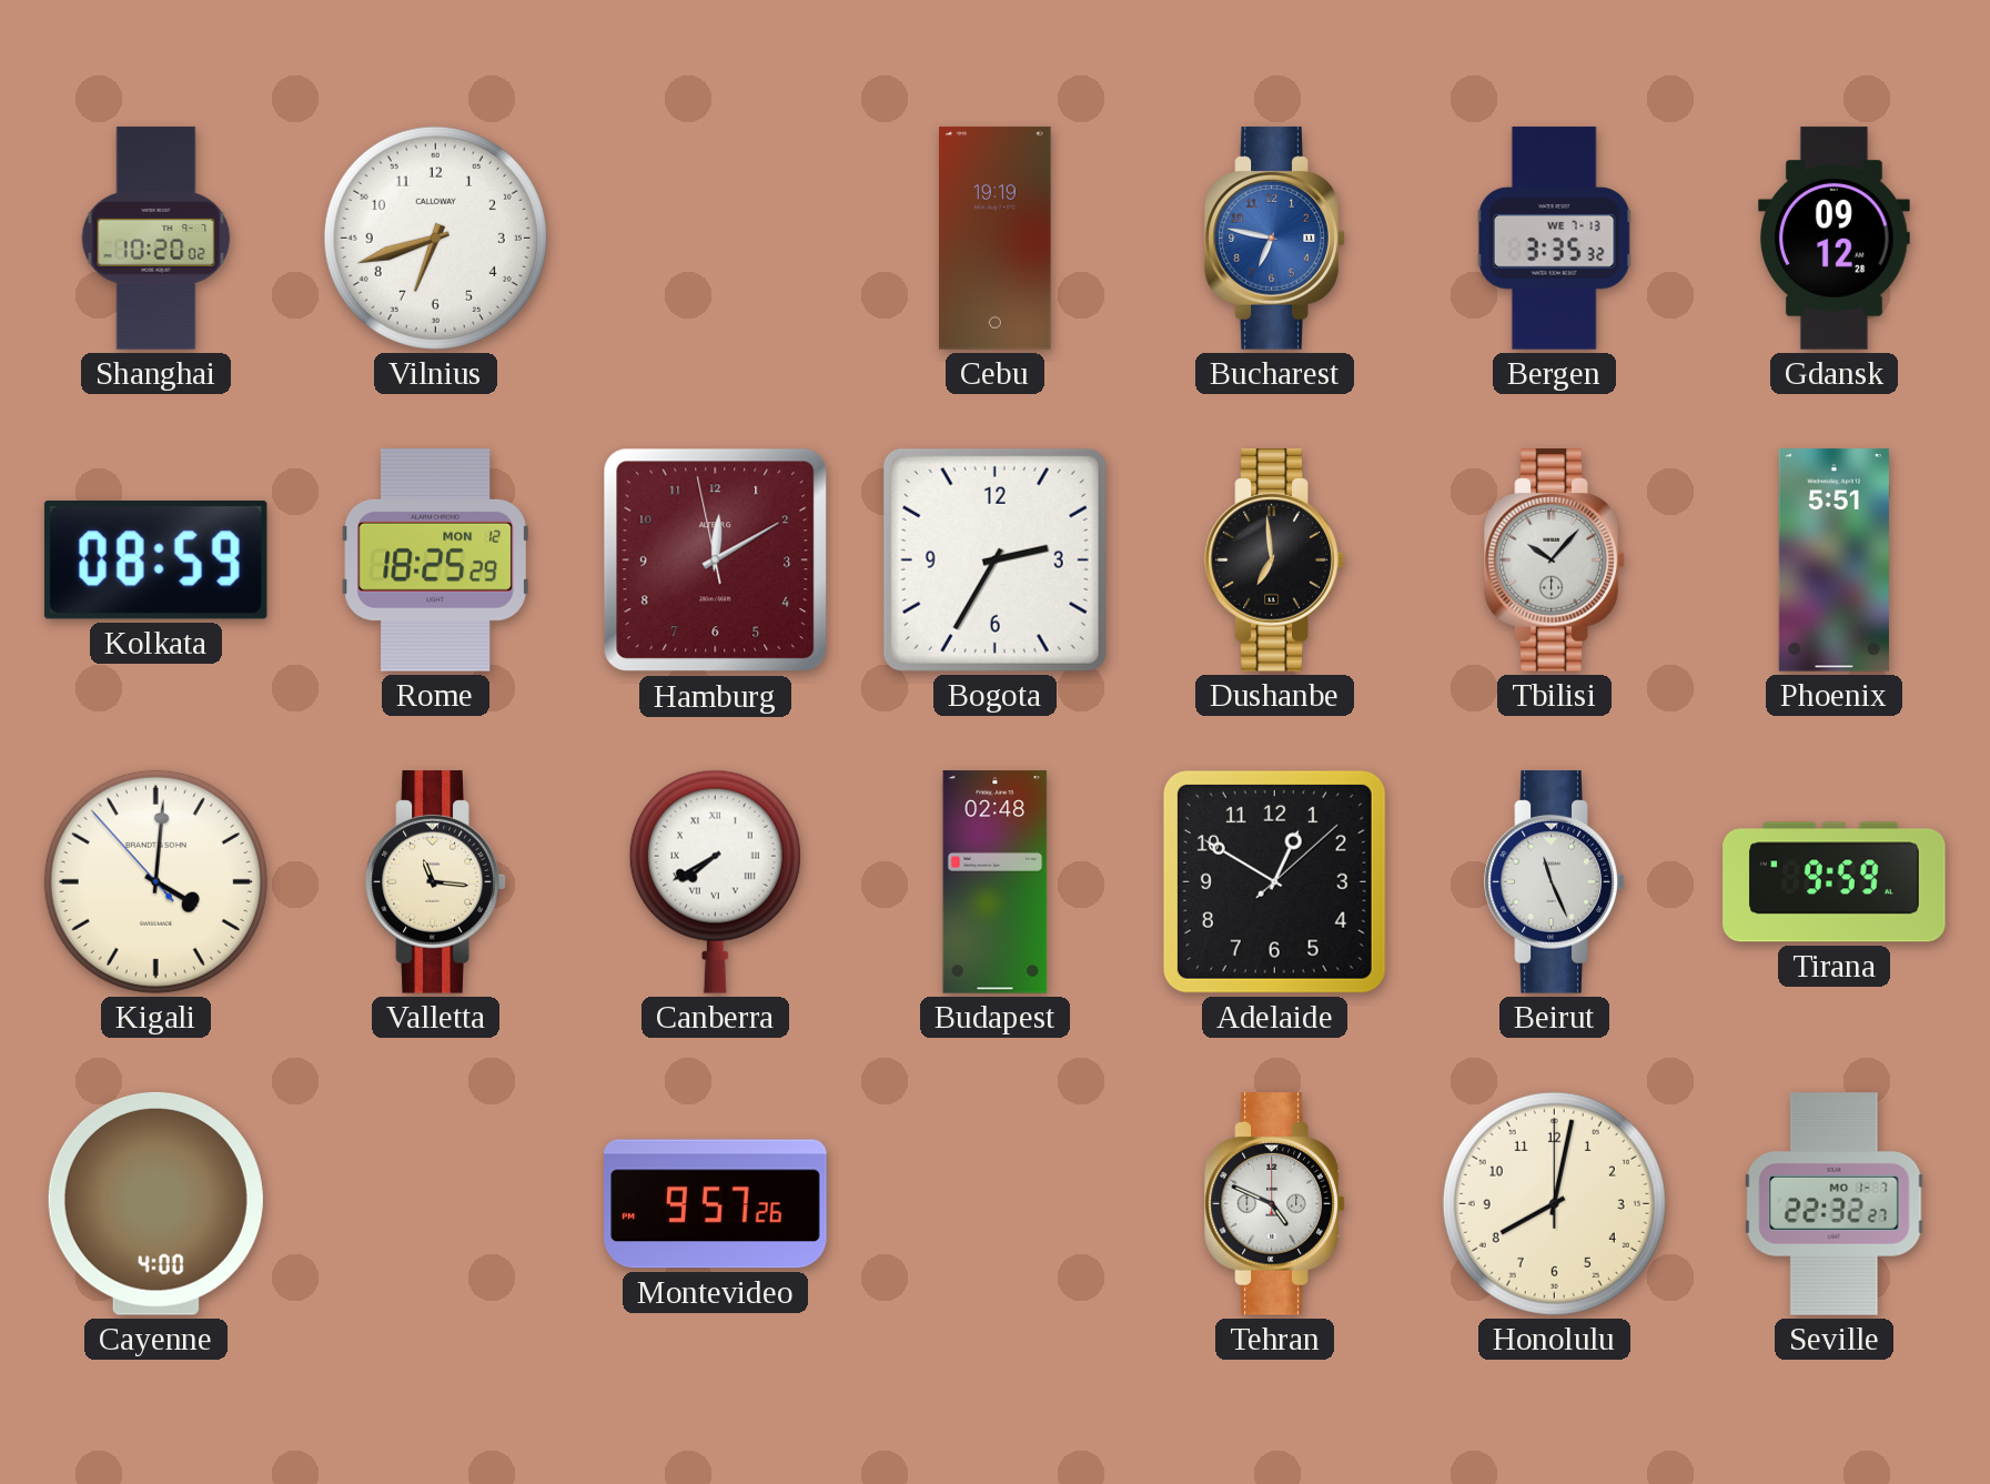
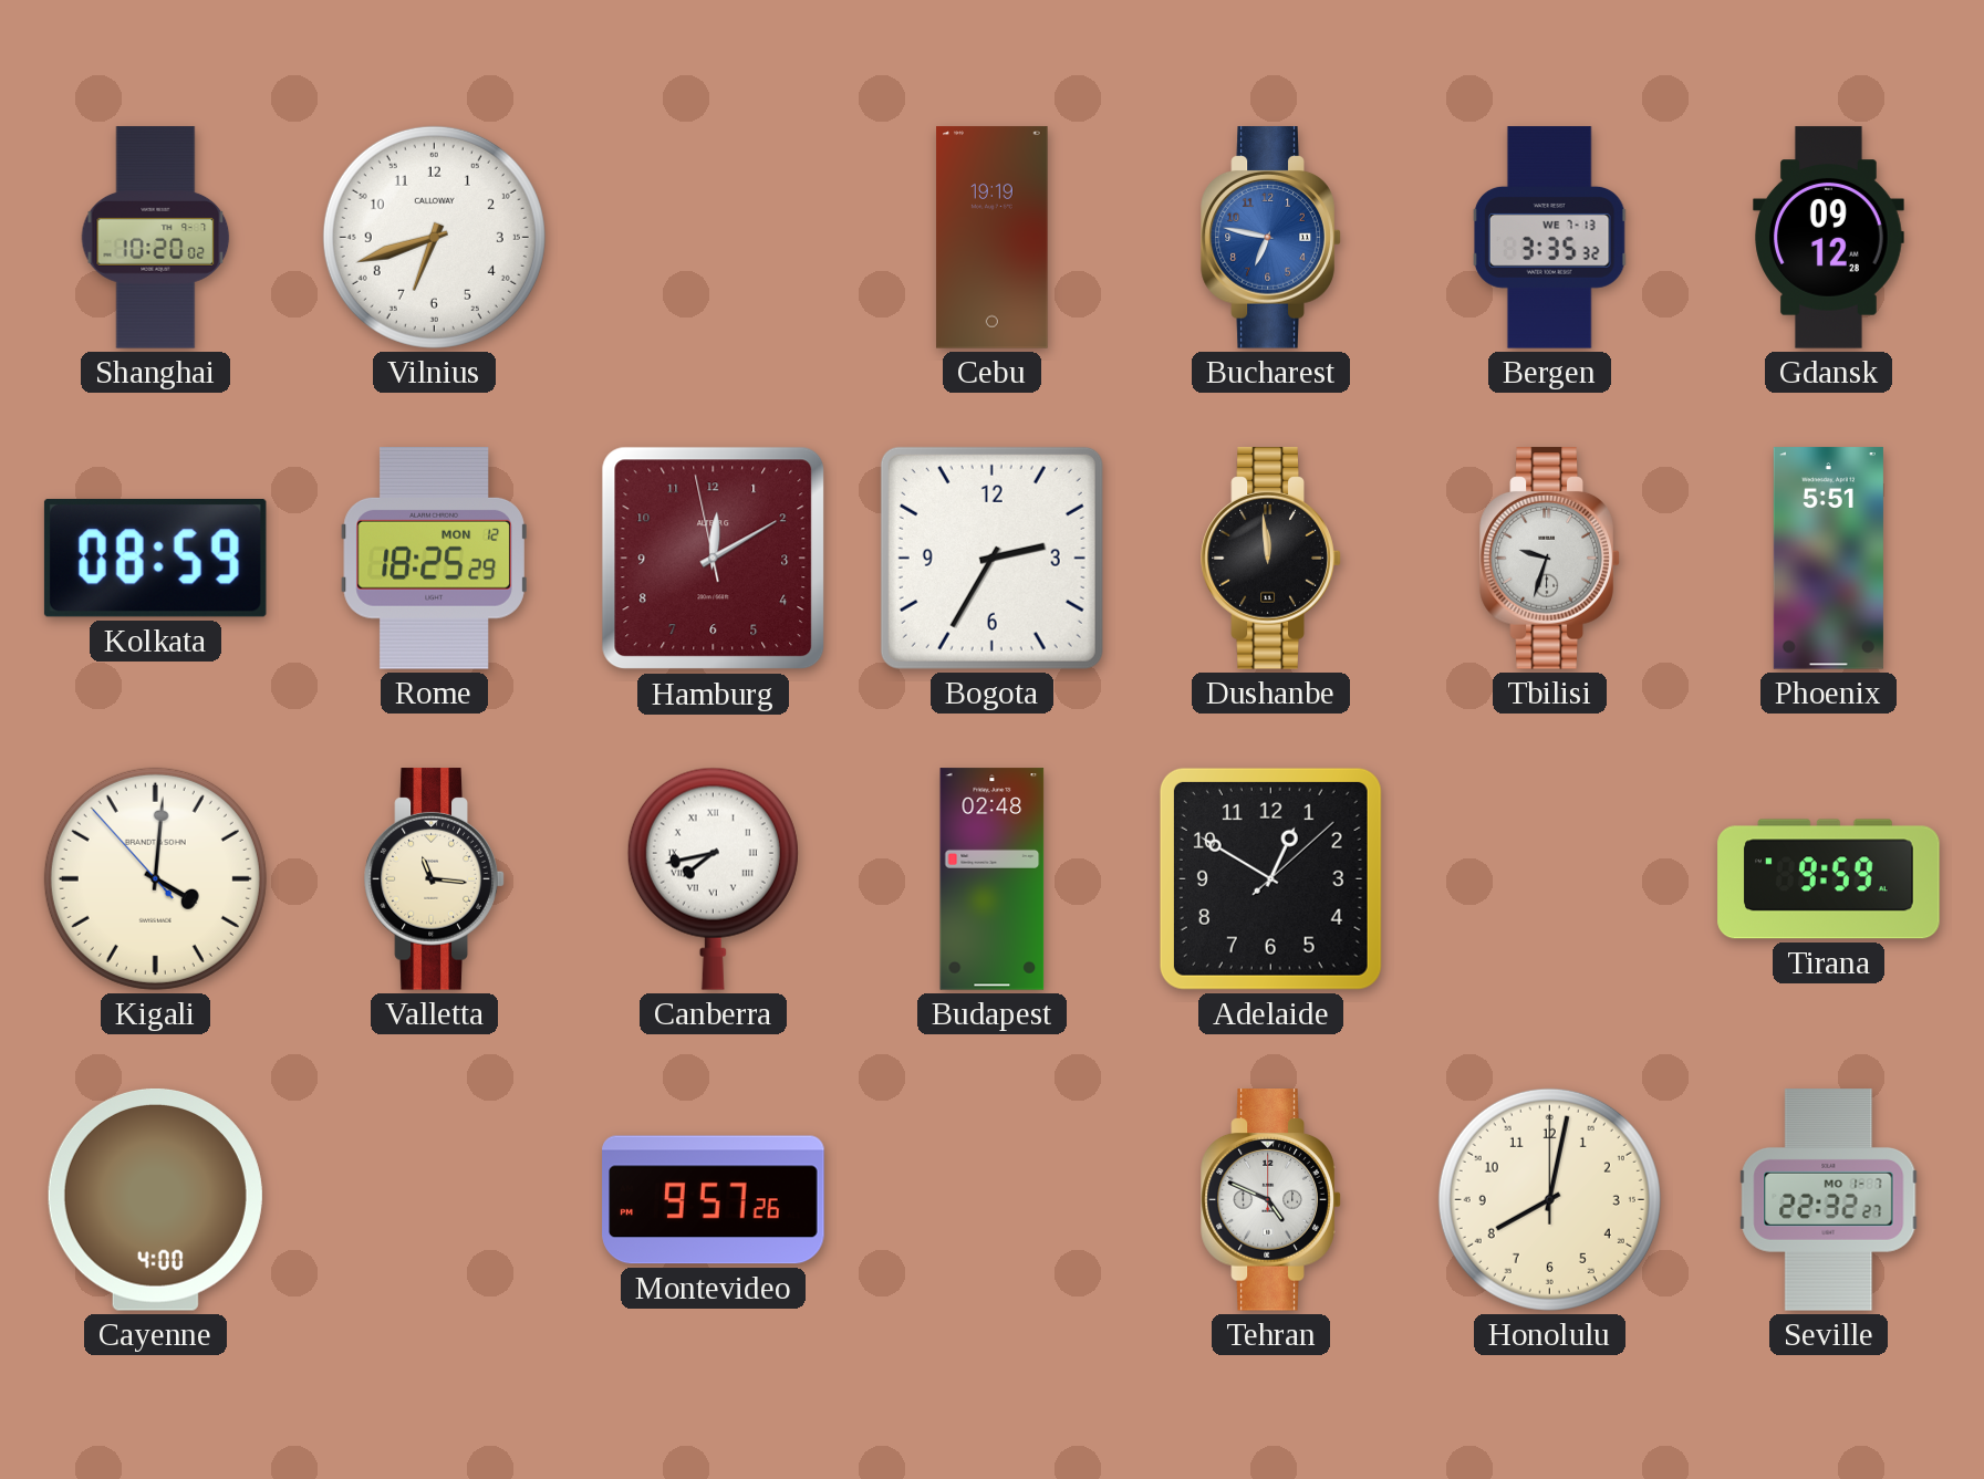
Dushanbe: 6:59 -> 11:59
Tbilisi: 10:07 -> 9:33
Canberra: 7:40 -> 7:43
Beirut: 11:26 -> none
